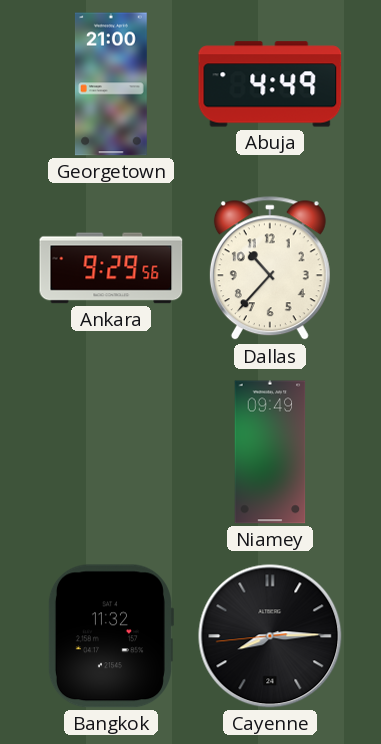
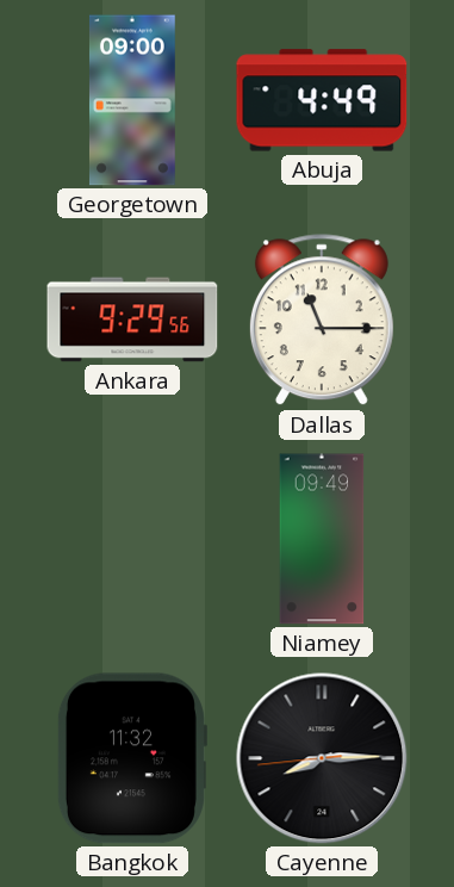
Georgetown: 21:00 -> 09:00
Dallas: 10:37 -> 11:15
